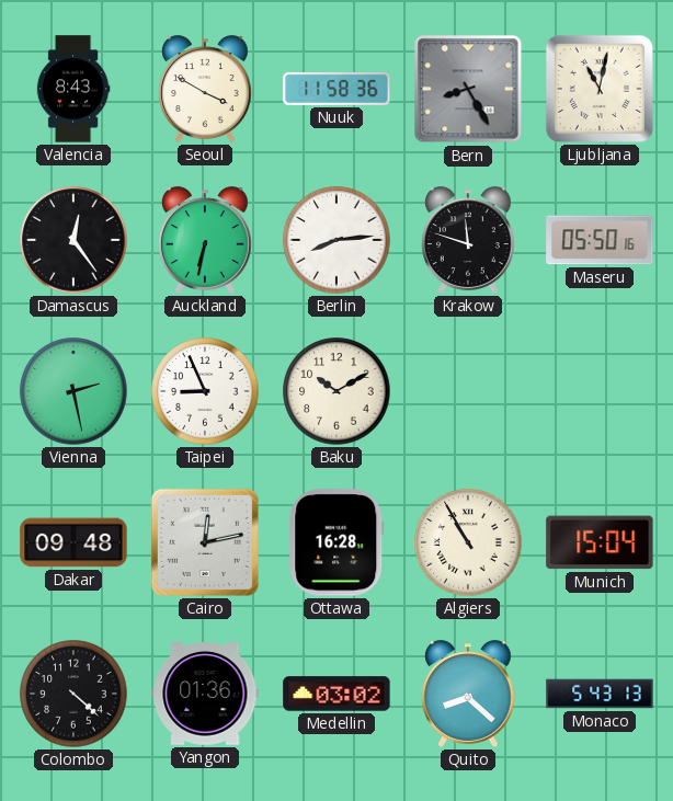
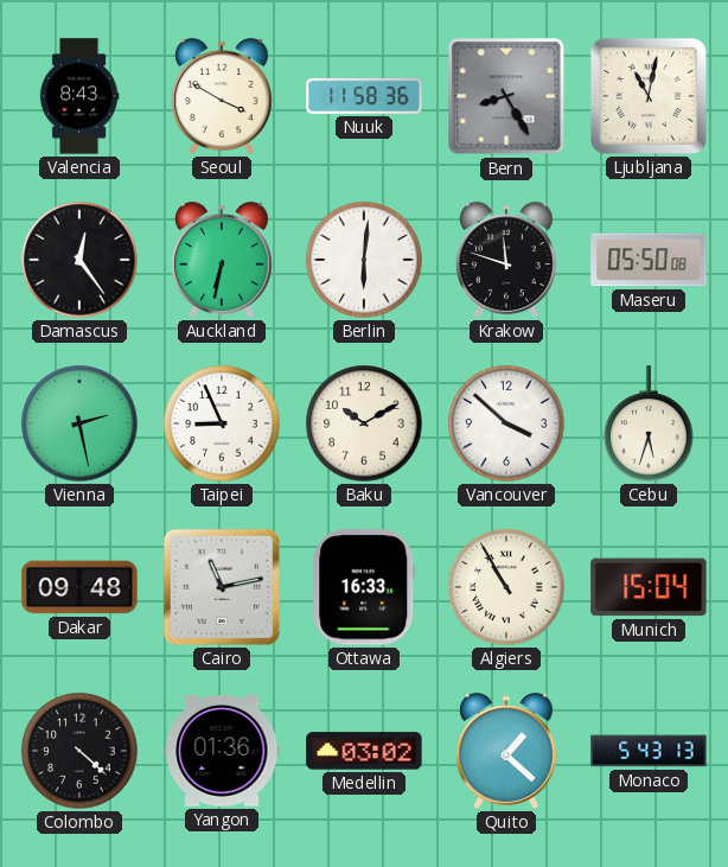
Berlin: 8:14 -> 6:01
Maseru: 05:50:16 -> 05:50:08
Vancouver: none -> 3:52
Cebu: none -> 5:33
Cairo: 12:13 -> 11:13
Ottawa: 16:28 -> 16:33
Quito: 8:22 -> 1:22
